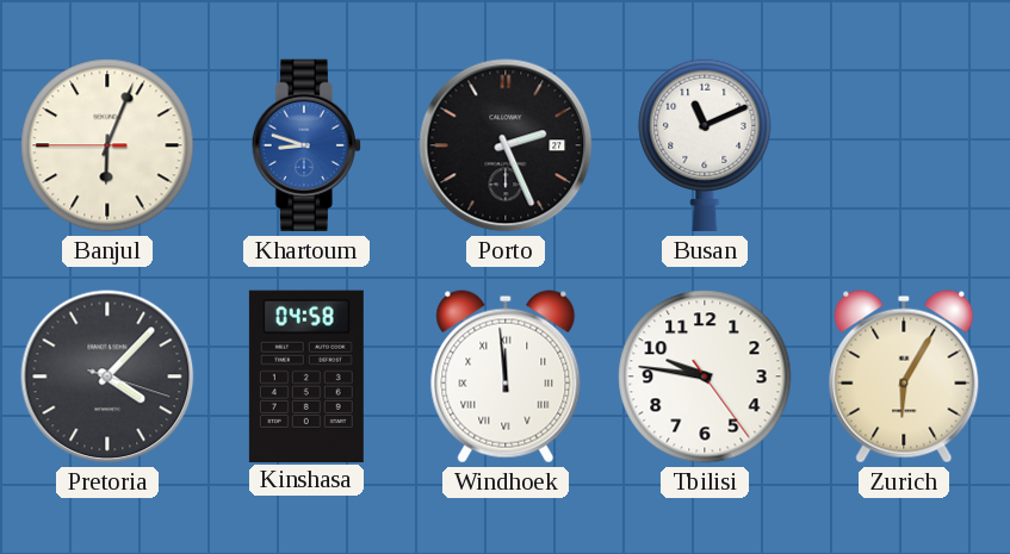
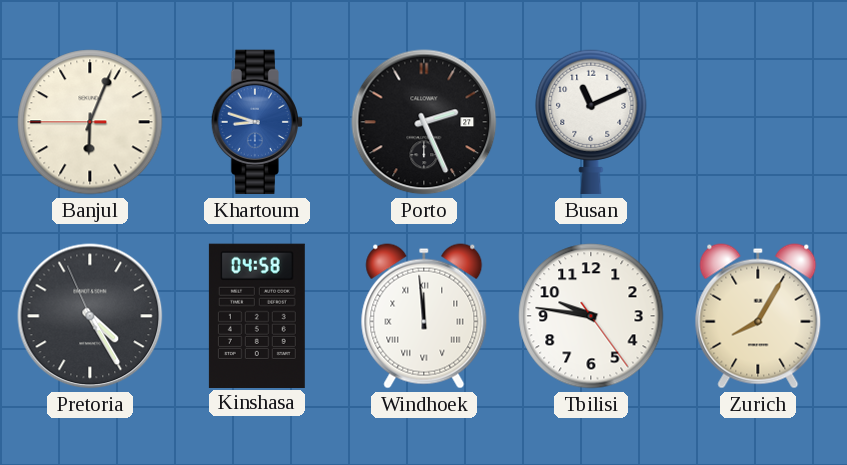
Pretoria: 4:07 -> 4:24
Zurich: 6:05 -> 8:05
